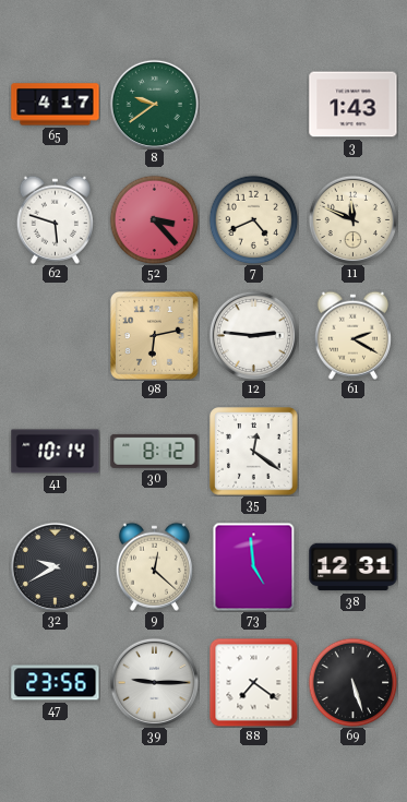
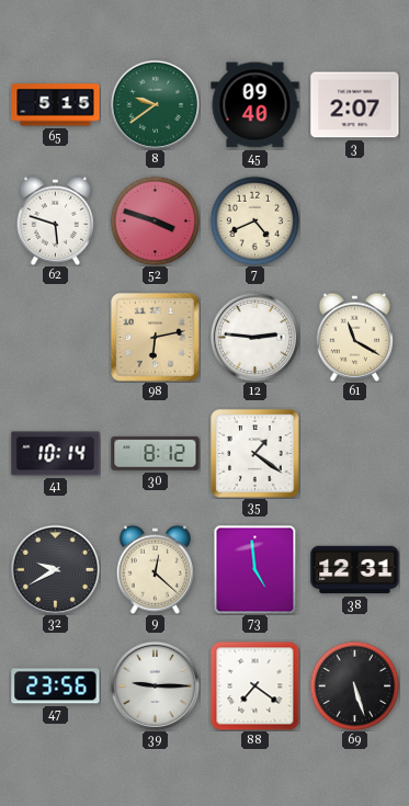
65: 4:17 -> 5:15
45: none -> 09:40
3: 1:43 -> 2:07
52: 3:23 -> 3:48
11: 11:49 -> none
61: 2:20 -> 11:20
35: 12:21 -> 1:21
